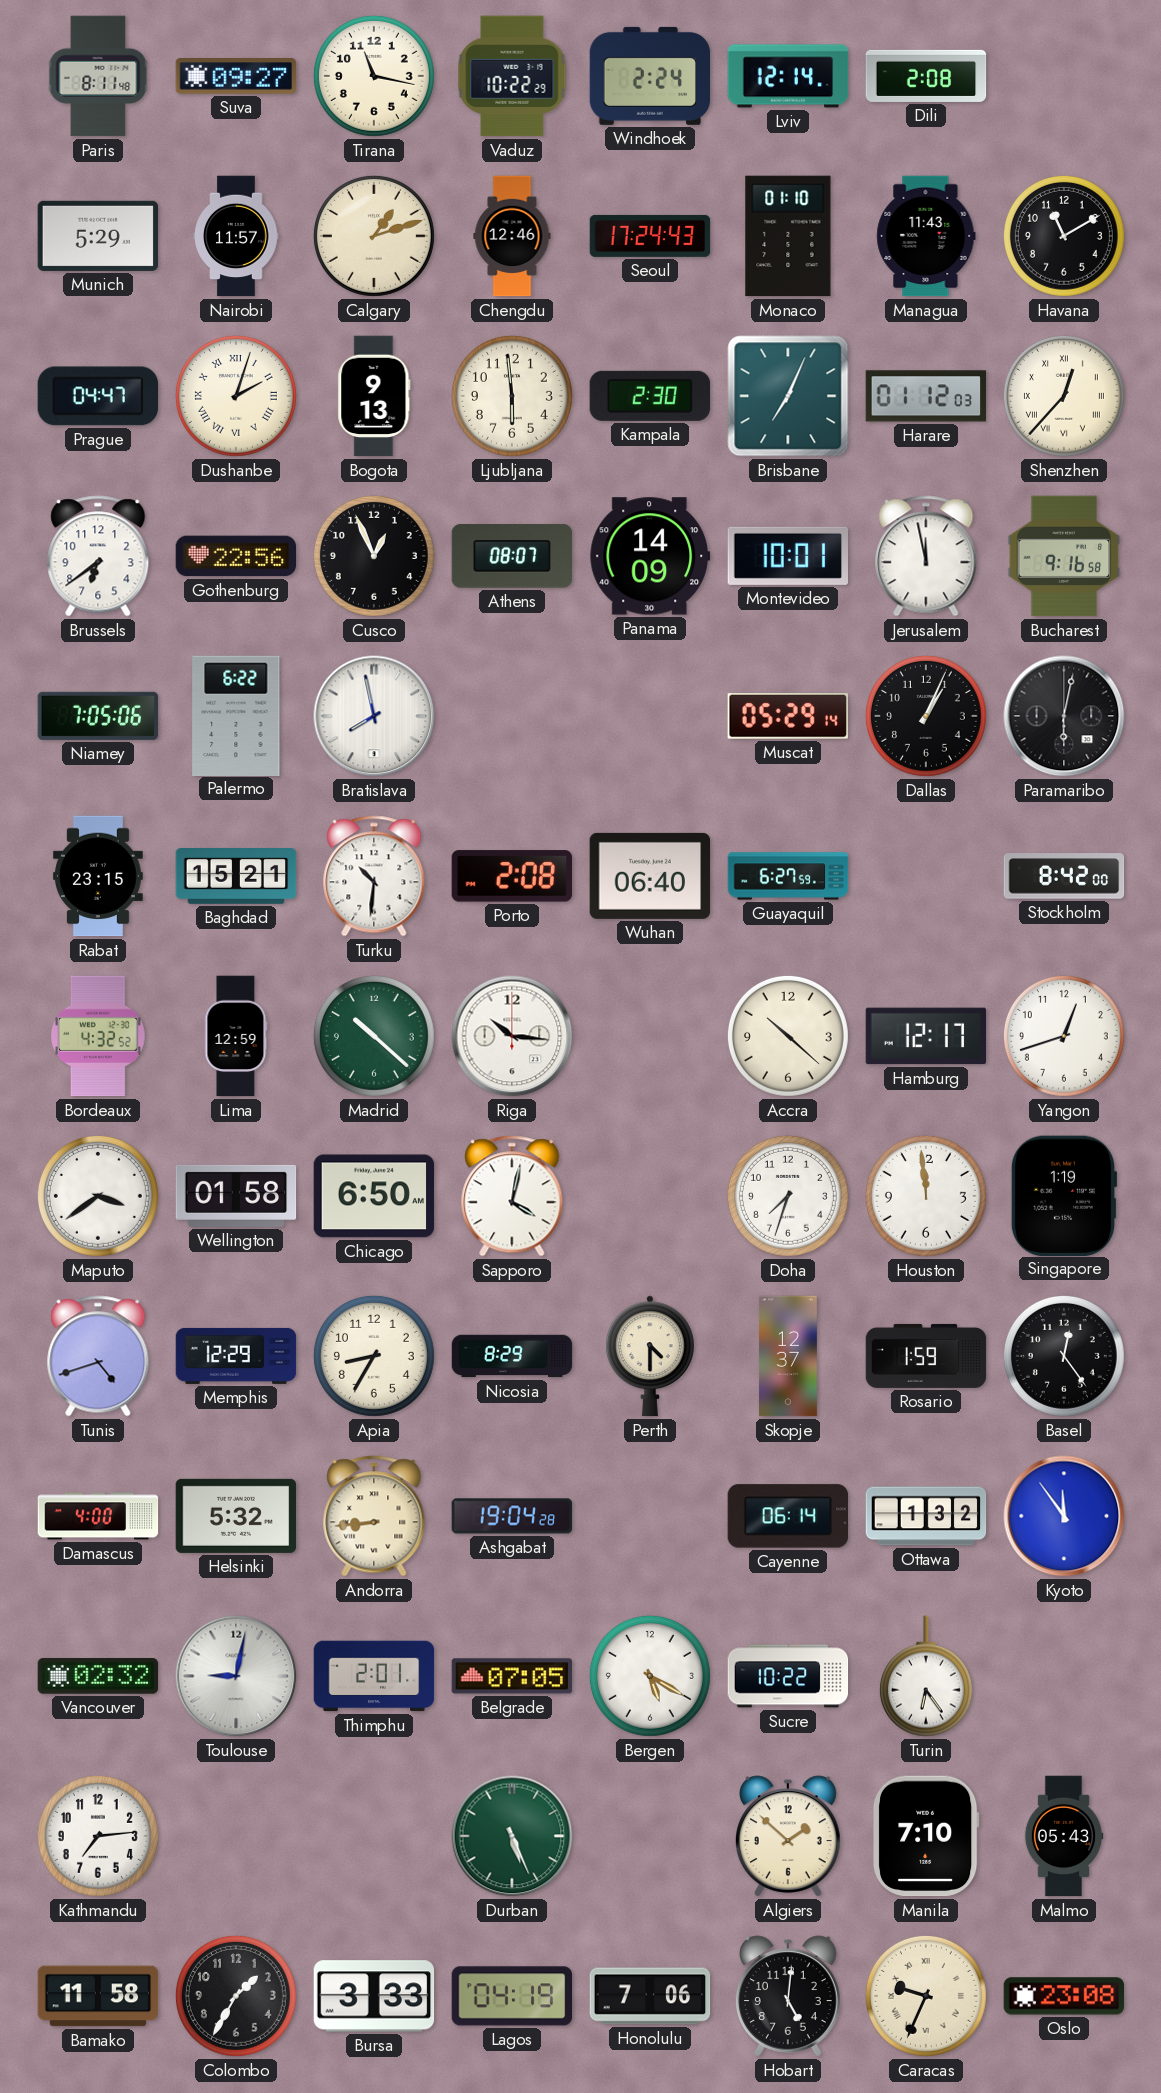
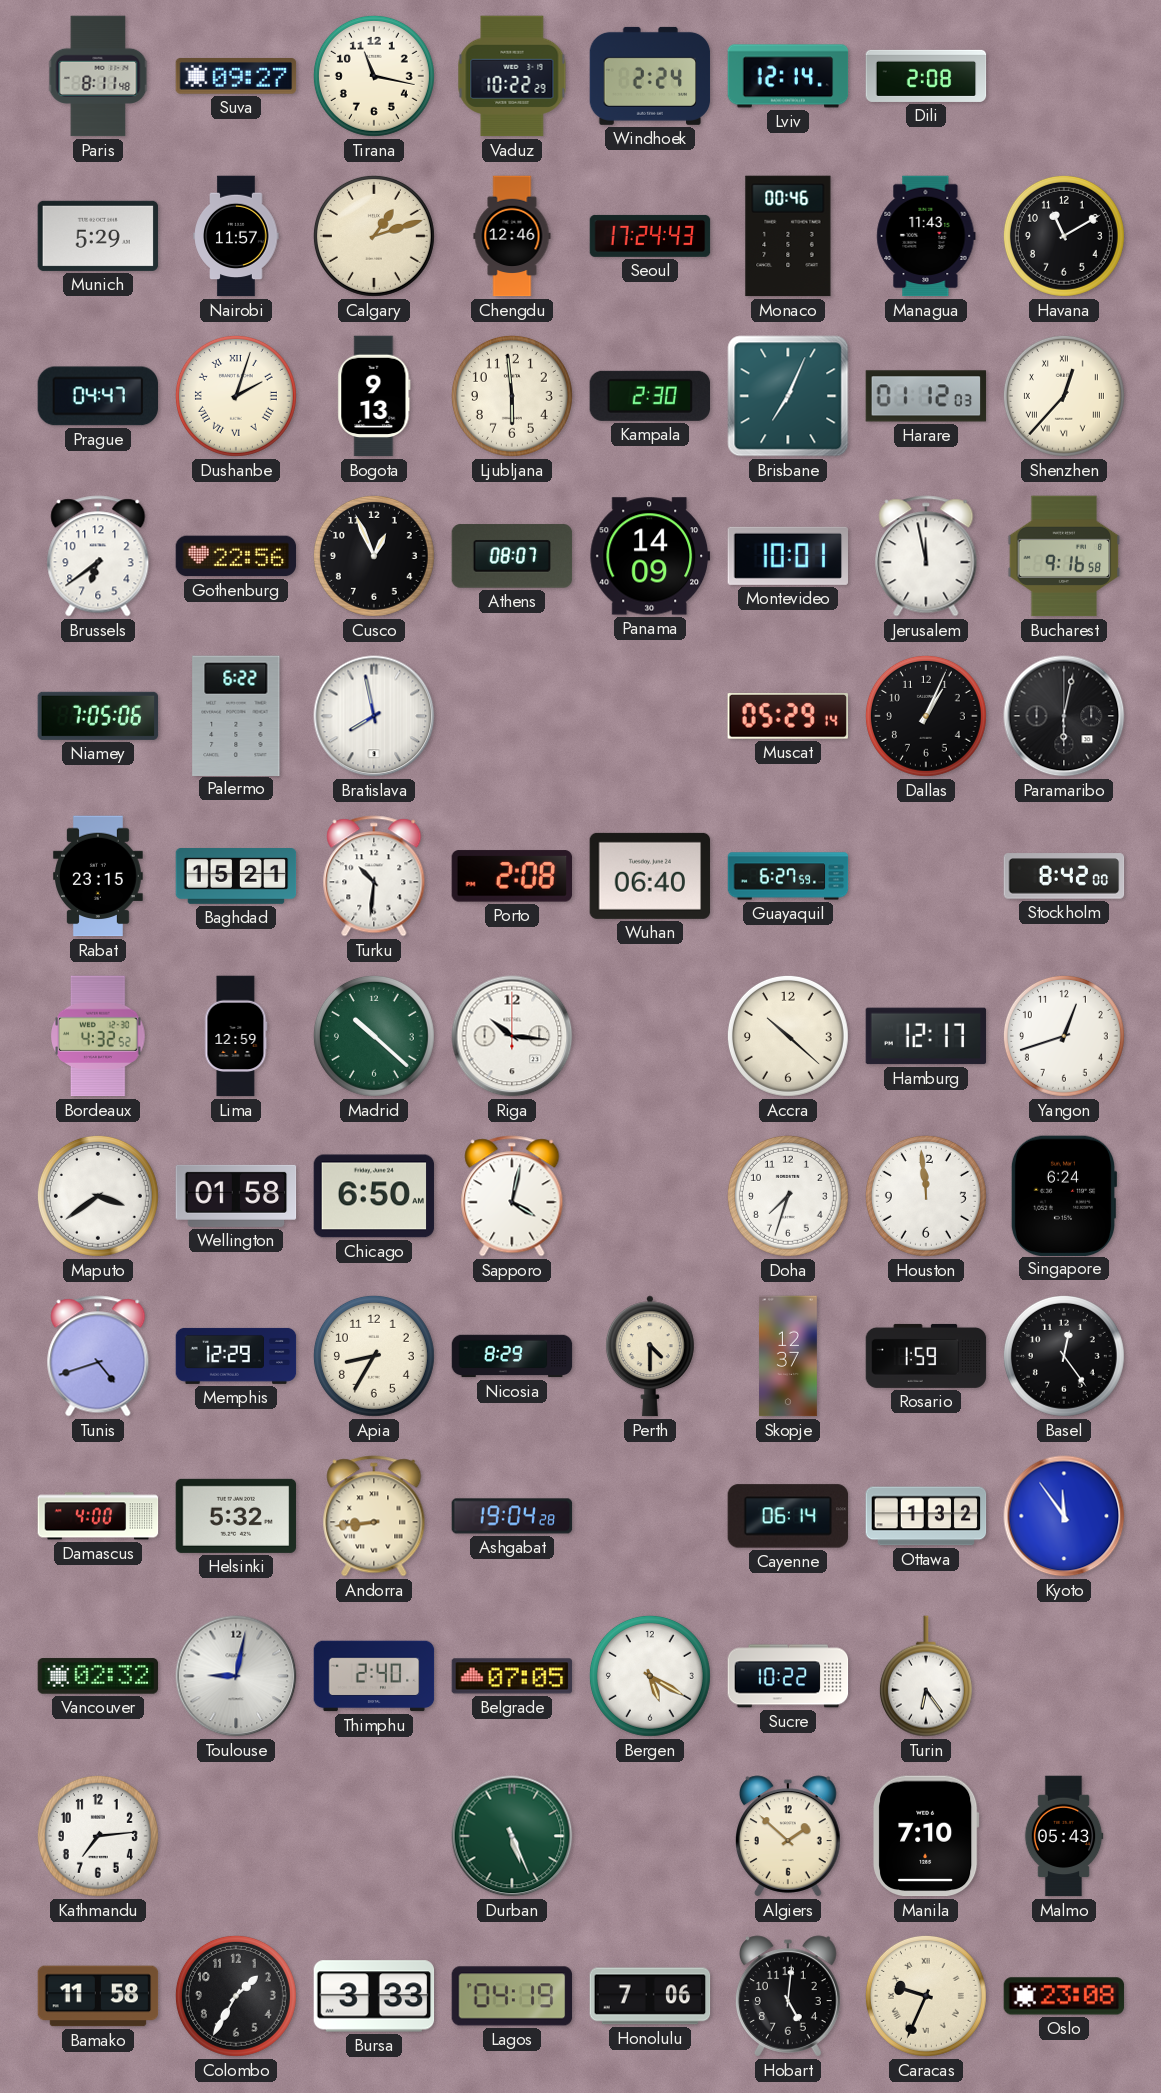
Monaco: 01:10 -> 00:46
Singapore: 1:19 -> 6:24
Thimphu: 2:01 -> 2:40
